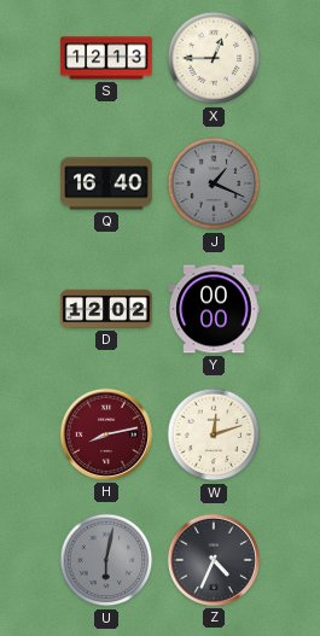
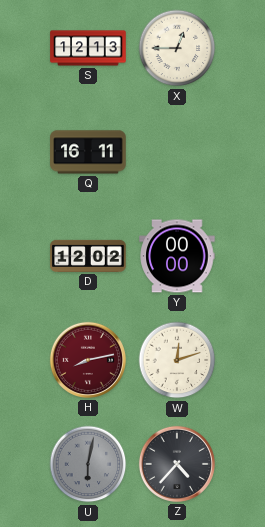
Q: 16:40 -> 16:11
J: 1:19 -> none
Z: 4:34 -> 4:37
